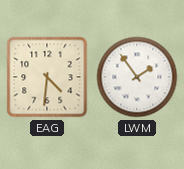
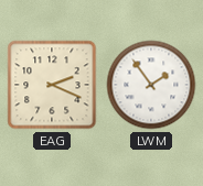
EAG: 4:31 -> 2:19
